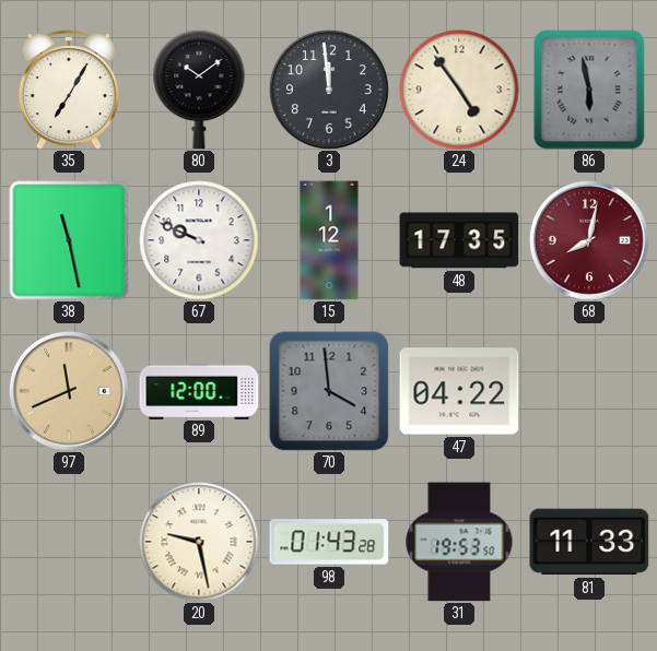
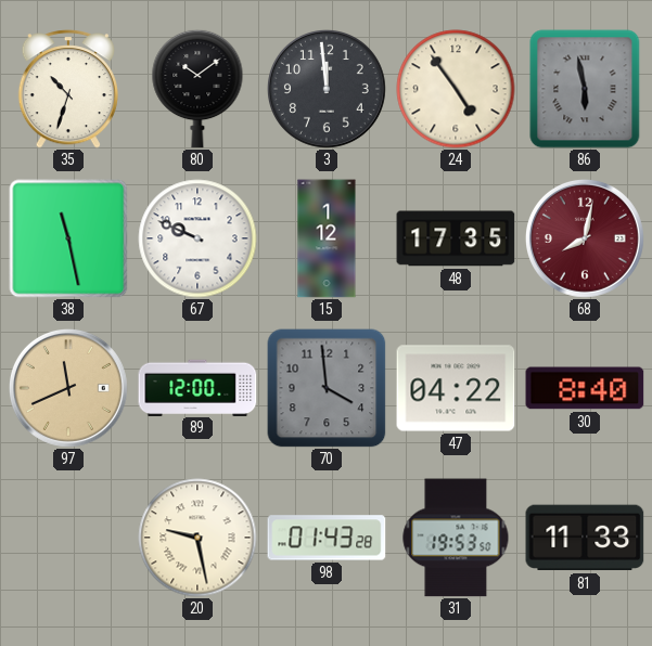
35: 7:05 -> 10:33
30: none -> 8:40
